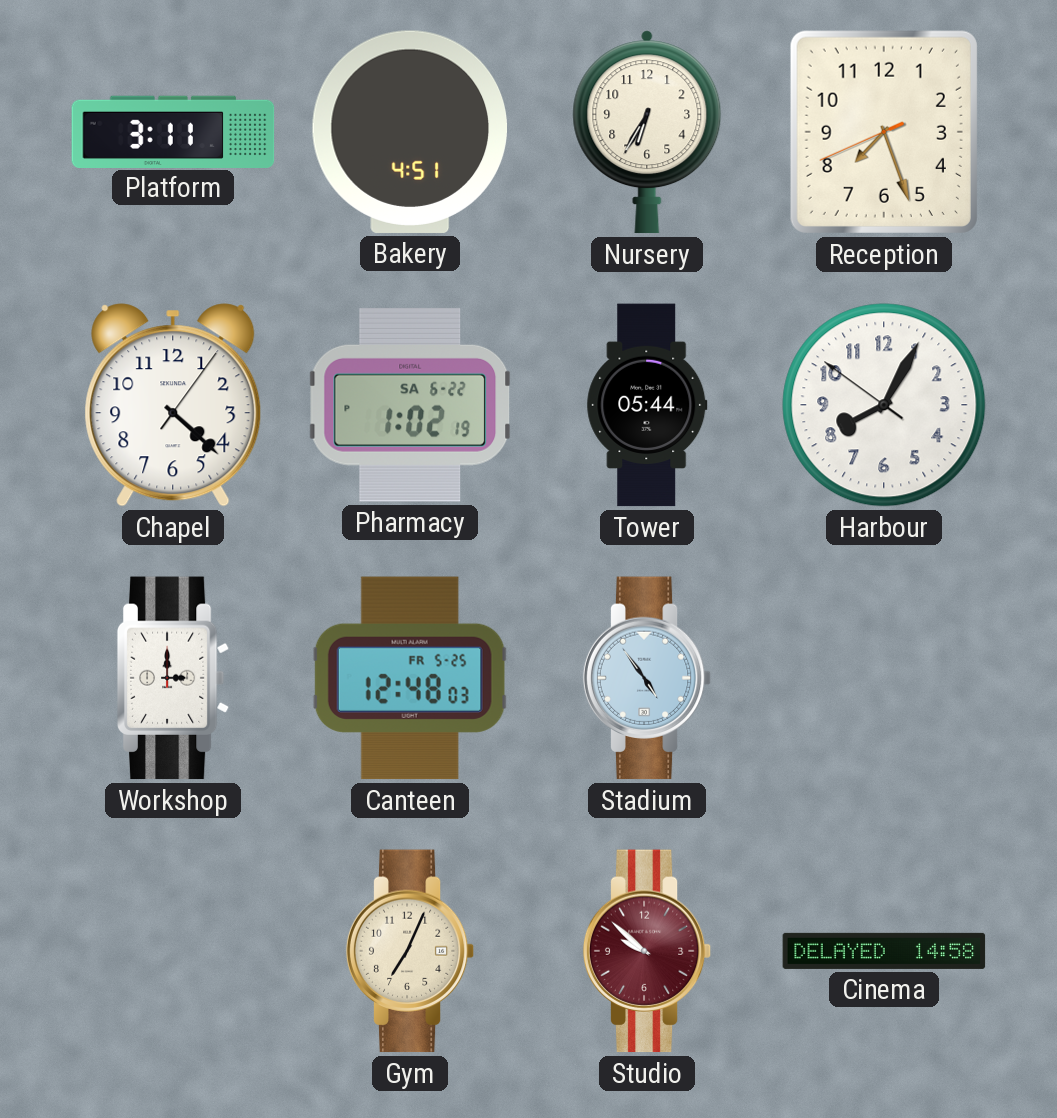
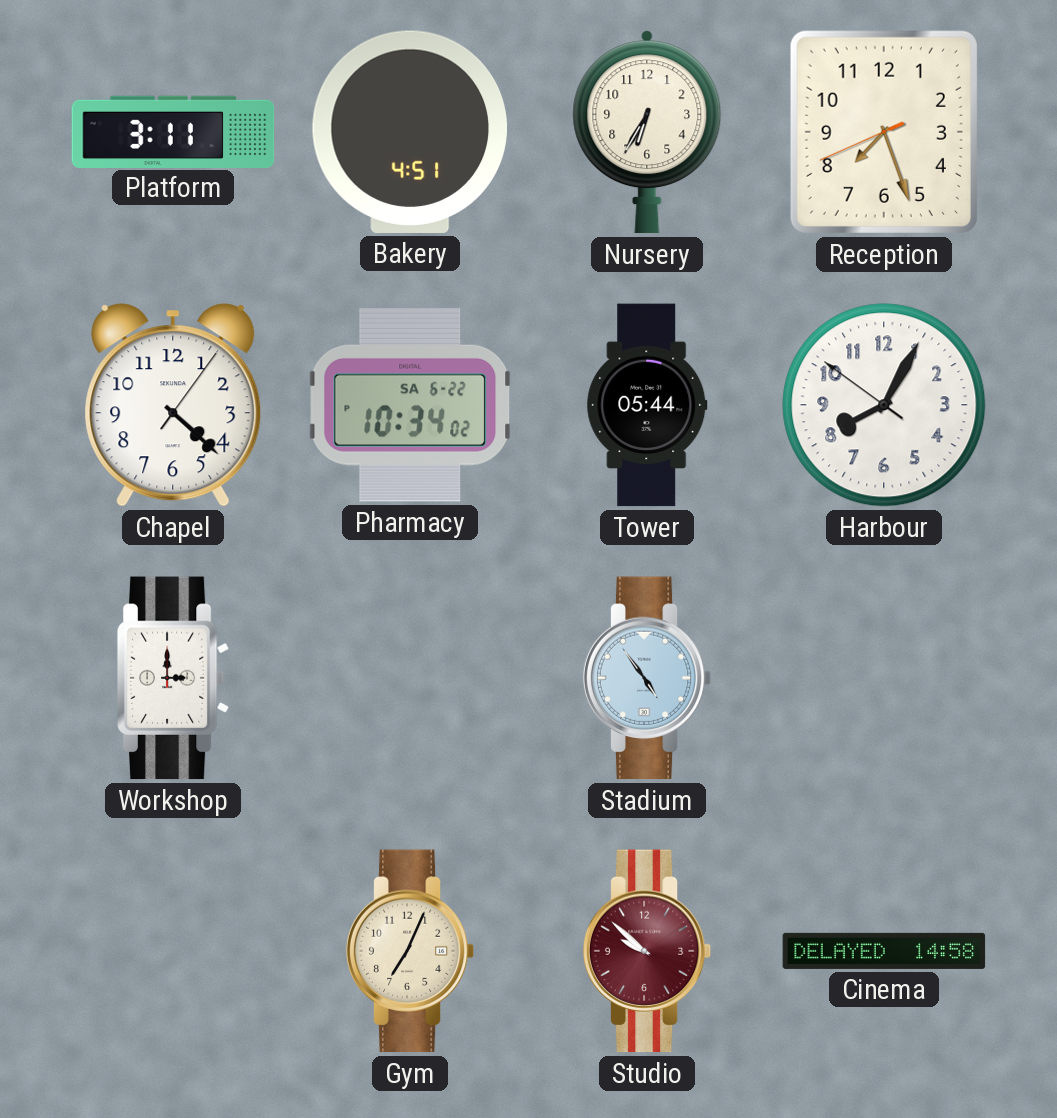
Pharmacy: 1:02 -> 10:34
Canteen: 12:48 -> none
